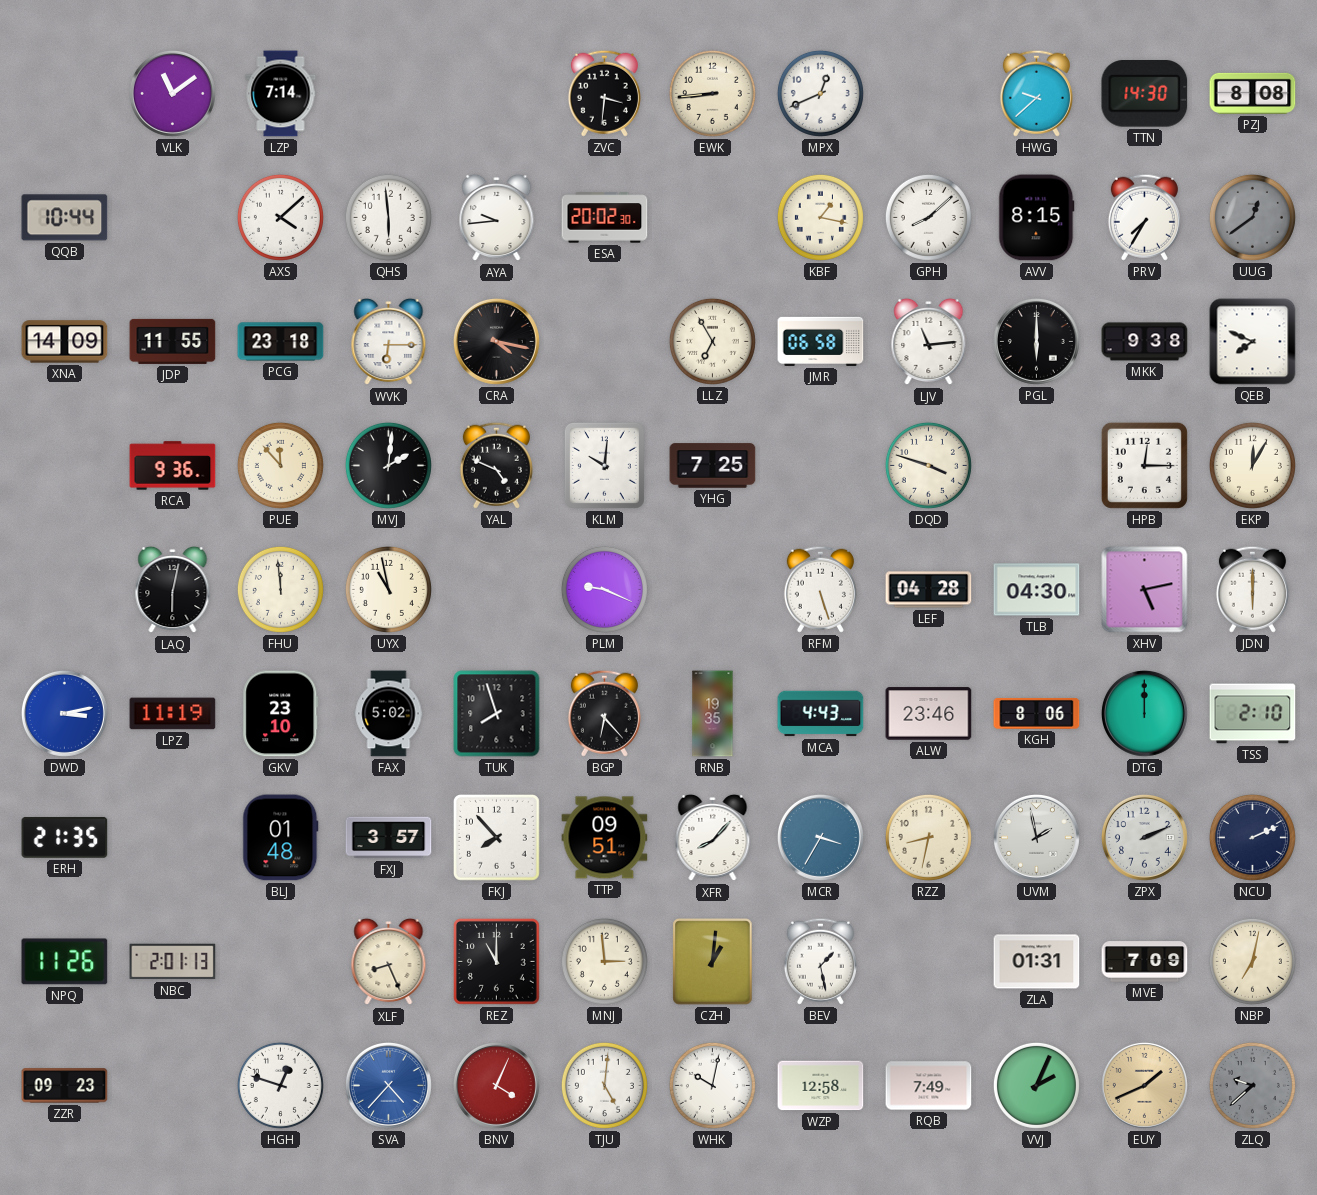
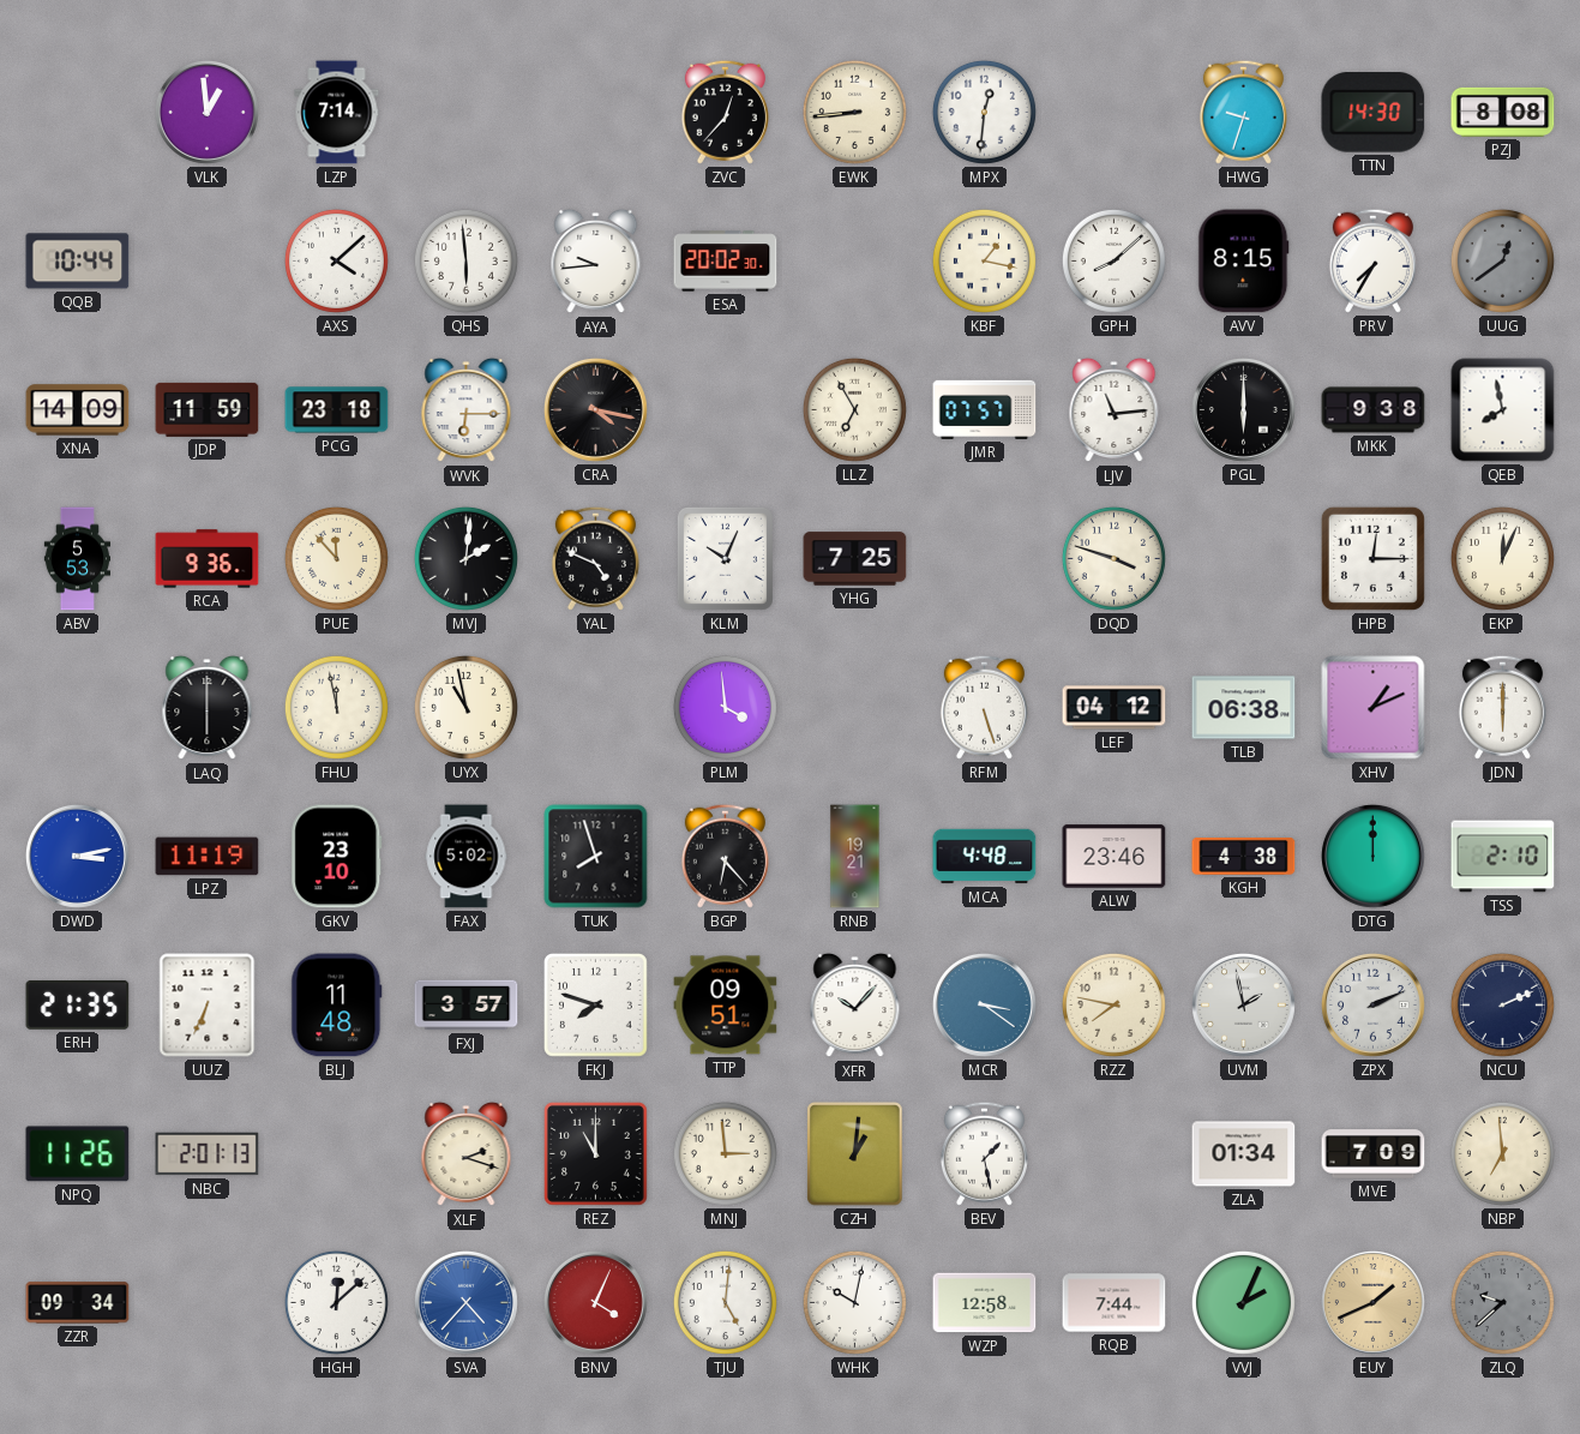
VLK: 11:09 -> 12:59
ZVC: 3:31 -> 12:37
MPX: 12:41 -> 12:31
HWG: 9:38 -> 9:33
JDP: 11:55 -> 11:59
JMR: 06:58 -> 07:57
QEB: 7:49 -> 7:58
ABV: none -> 5:53
KLM: 10:01 -> 10:04
EKP: 12:05 -> 12:04
LAQ: 6:02 -> 6:00
FHU: 11:59 -> 11:58
PLM: 9:19 -> 3:59
LEF: 04:28 -> 04:12
TLB: 04:30 -> 06:38
XHV: 5:13 -> 1:11
RNB: 19:35 -> 19:21
MCA: 4:43 -> 4:48
KGH: 8:06 -> 4:38
UUZ: none -> 6:34
BLJ: 01:48 -> 11:48
FKJ: 7:53 -> 7:48
XFR: 8:07 -> 10:07
MCR: 3:35 -> 3:21
RZZ: 8:32 -> 7:47
XLF: 8:26 -> 2:18
ZLA: 01:31 -> 01:34
NBP: 7:02 -> 6:59
ZZR: 09:23 -> 09:34
HGH: 12:48 -> 12:08
RQB: 7:49 -> 7:44
